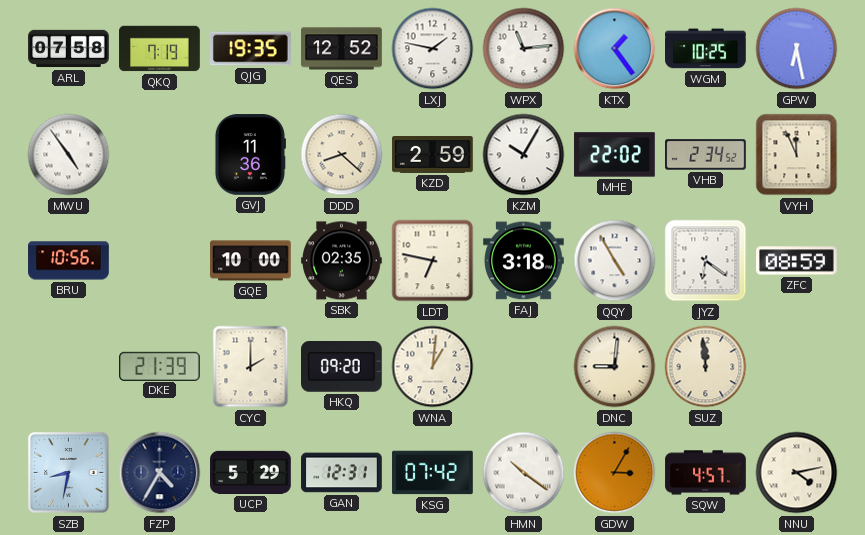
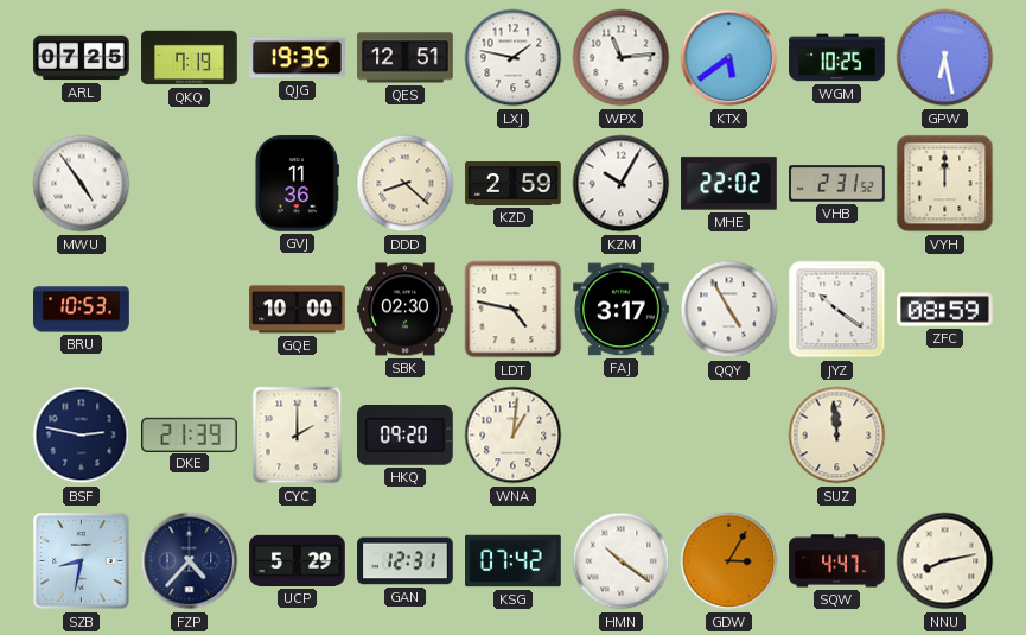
ARL: 07:58 -> 07:25
QES: 12:52 -> 12:51
KTX: 1:24 -> 5:39
VHB: 2:34 -> 2:31
VYH: 11:56 -> 12:00
BRU: 10:56 -> 10:53
SBK: 02:35 -> 02:30
LDT: 6:47 -> 4:47
FAJ: 3:18 -> 3:17
JYZ: 6:21 -> 10:21
BSF: none -> 2:47
DNC: 9:01 -> none
FZP: 4:35 -> 4:37
SQW: 4:57 -> 4:47
NNU: 4:13 -> 8:13
